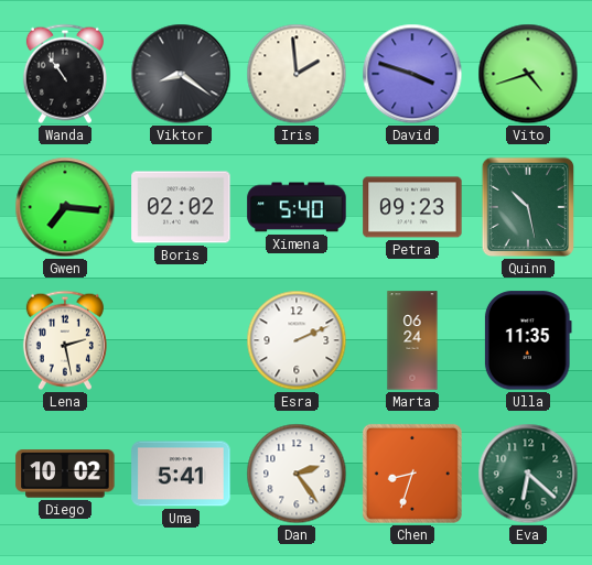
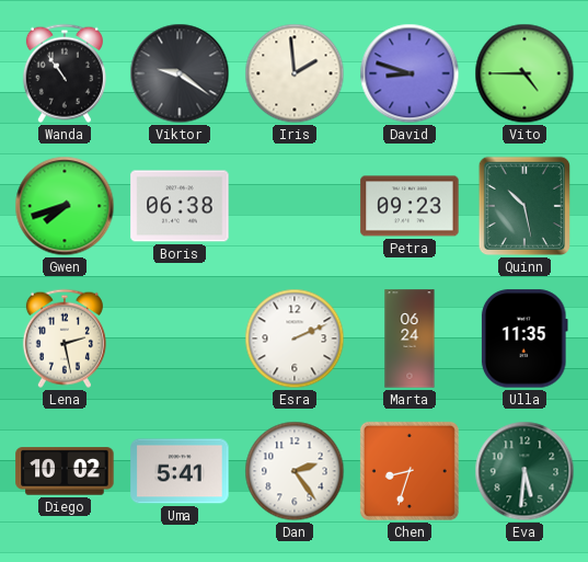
Viktor: 8:21 -> 9:21
David: 3:48 -> 8:48
Vito: 4:42 -> 4:45
Gwen: 7:16 -> 7:42
Boris: 02:02 -> 06:38
Ximena: 5:40 -> none
Eva: 6:22 -> 5:31
